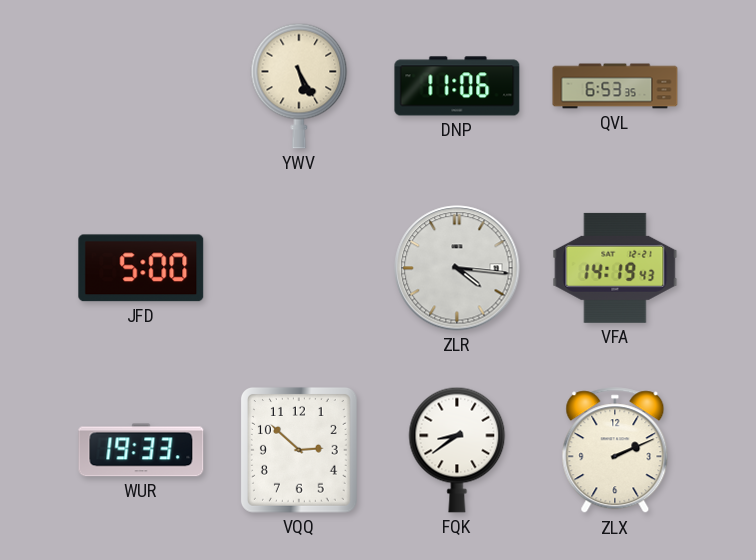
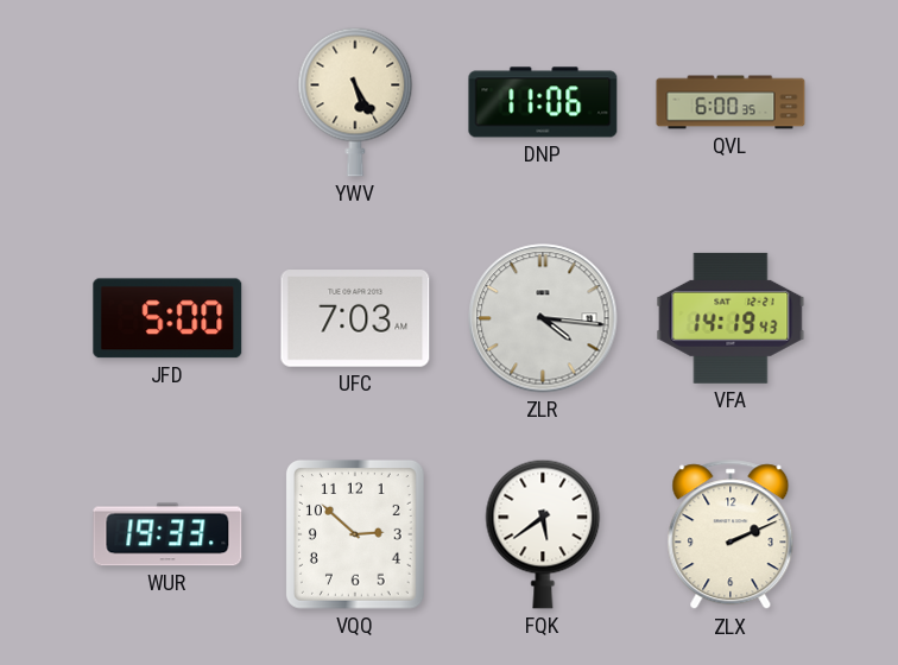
QVL: 6:53 -> 6:00
UFC: none -> 7:03
FQK: 8:39 -> 5:39
